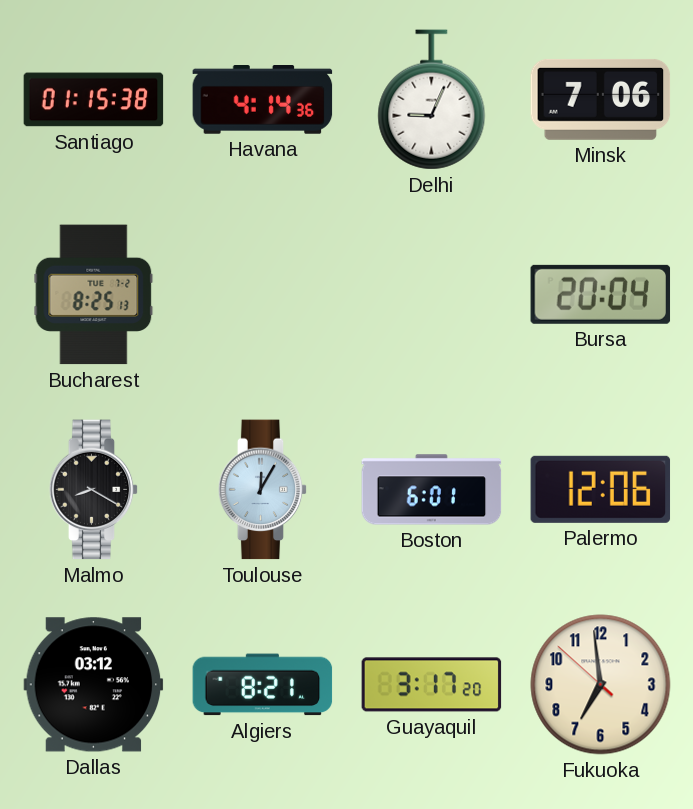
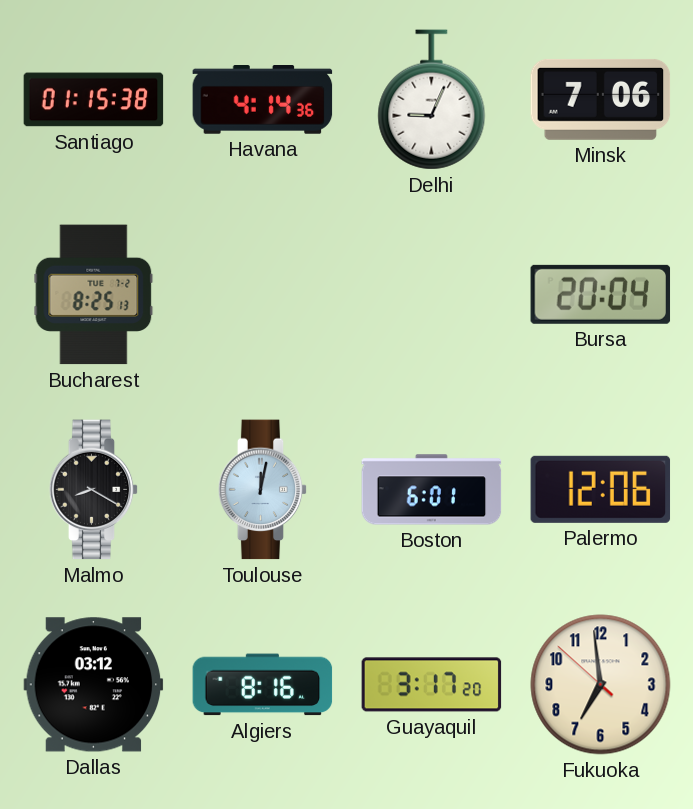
Toulouse: 12:05 -> 12:02
Algiers: 8:21 -> 8:16
